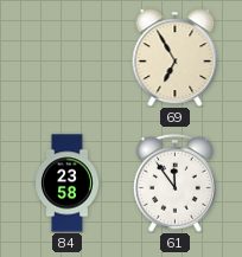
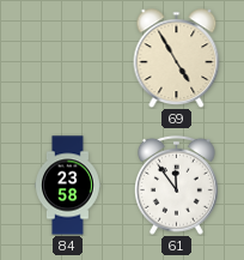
69: 6:55 -> 4:55
